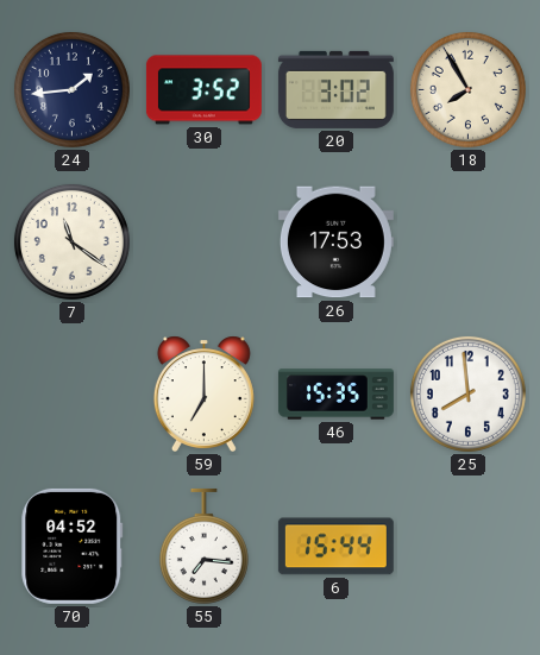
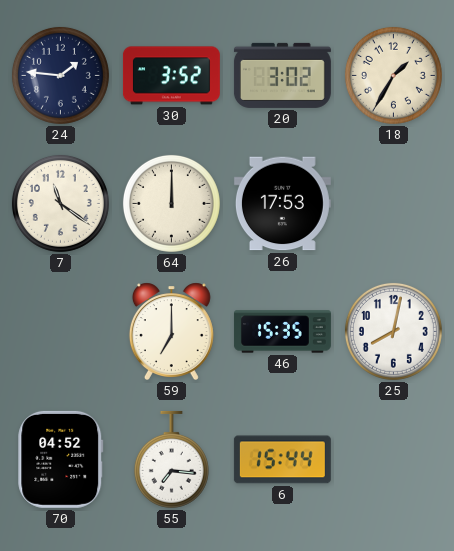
24: 1:44 -> 1:46
18: 7:55 -> 1:35
64: none -> 12:00
25: 7:59 -> 8:02
